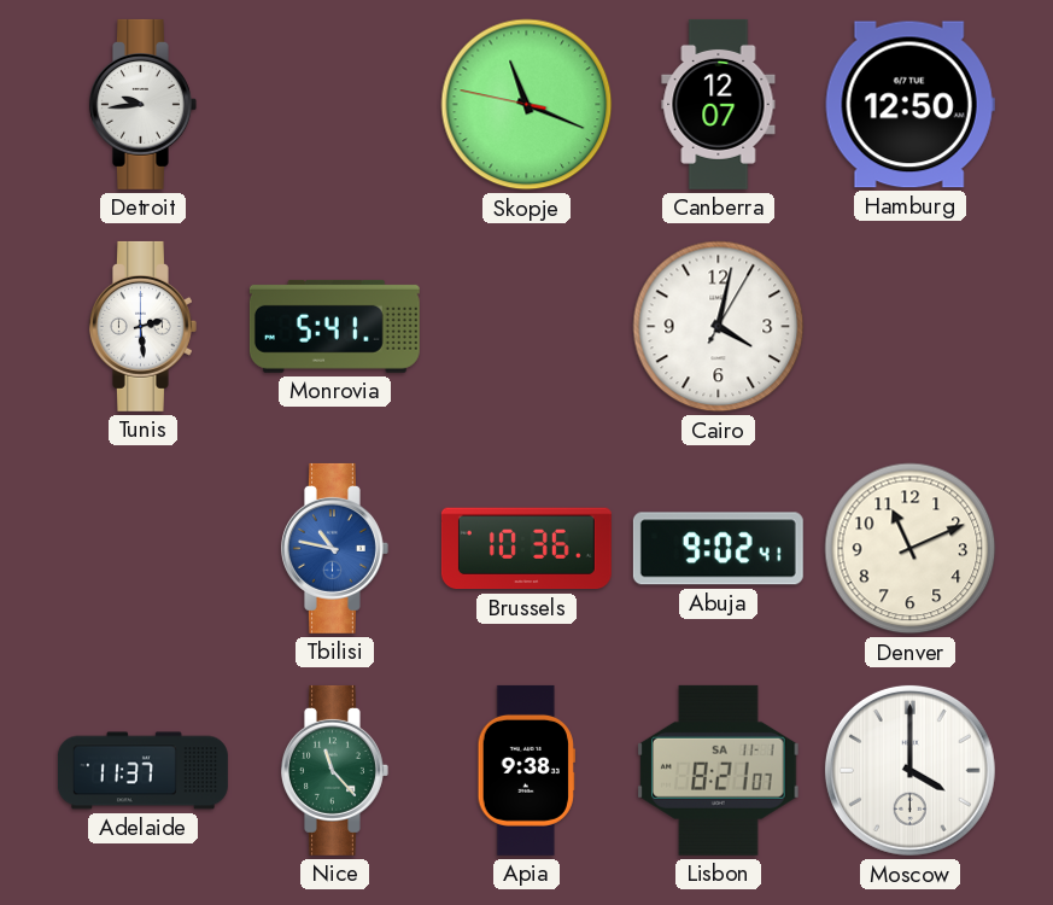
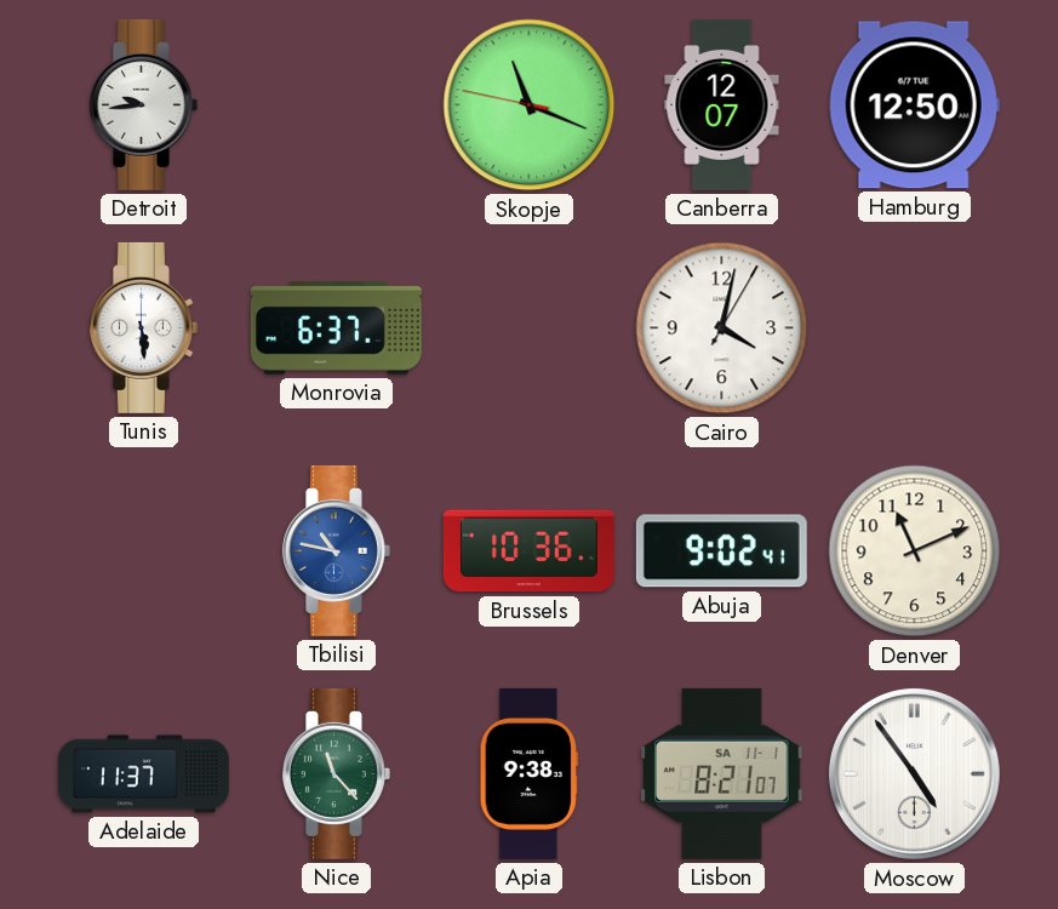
Tunis: 2:29 -> 5:29
Monrovia: 5:41 -> 6:37
Moscow: 4:00 -> 4:54
